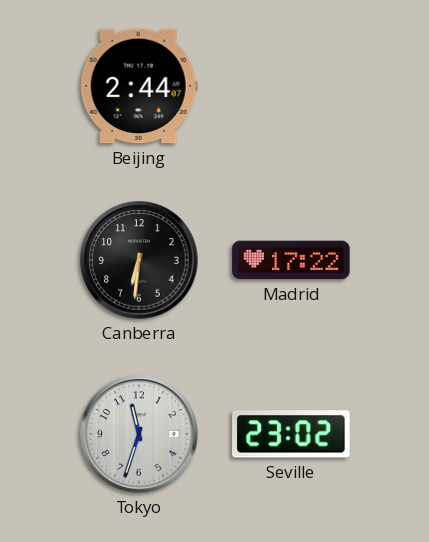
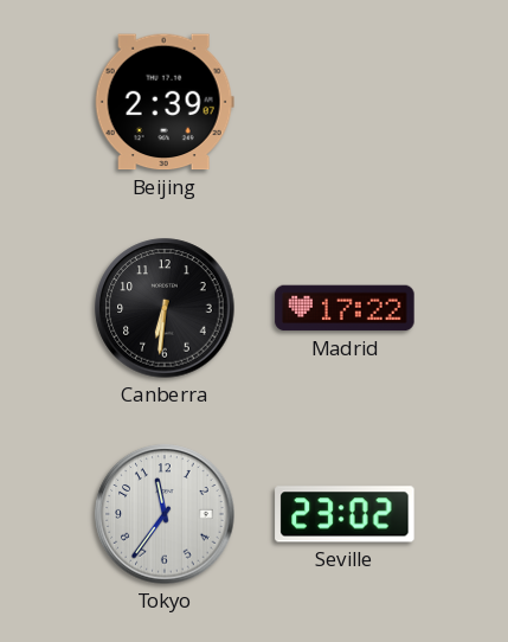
Beijing: 2:44 -> 2:39
Tokyo: 11:33 -> 11:36
